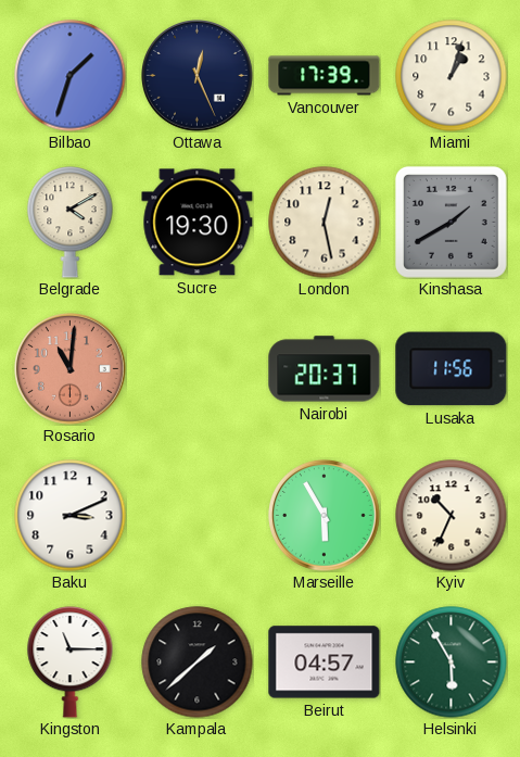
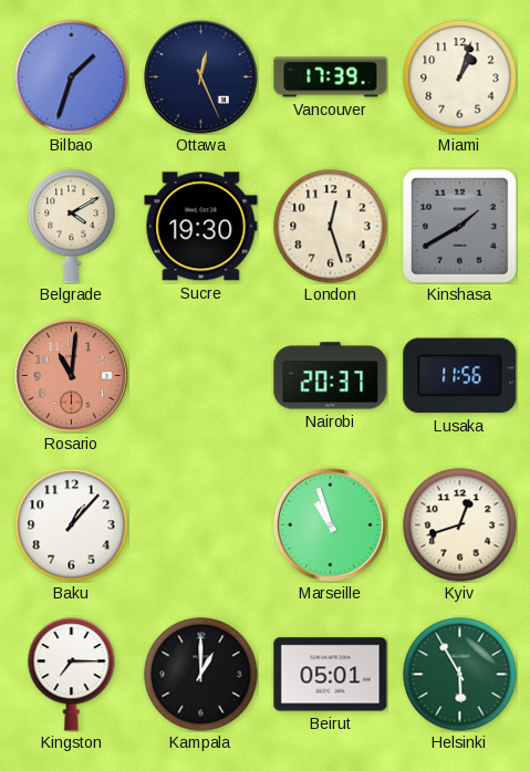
London: 12:28 -> 12:27
Baku: 3:11 -> 1:07
Marseille: 5:55 -> 10:57
Kyiv: 10:34 -> 12:42
Kingston: 11:15 -> 7:15
Kampala: 1:38 -> 1:00
Beirut: 04:57 -> 05:01
